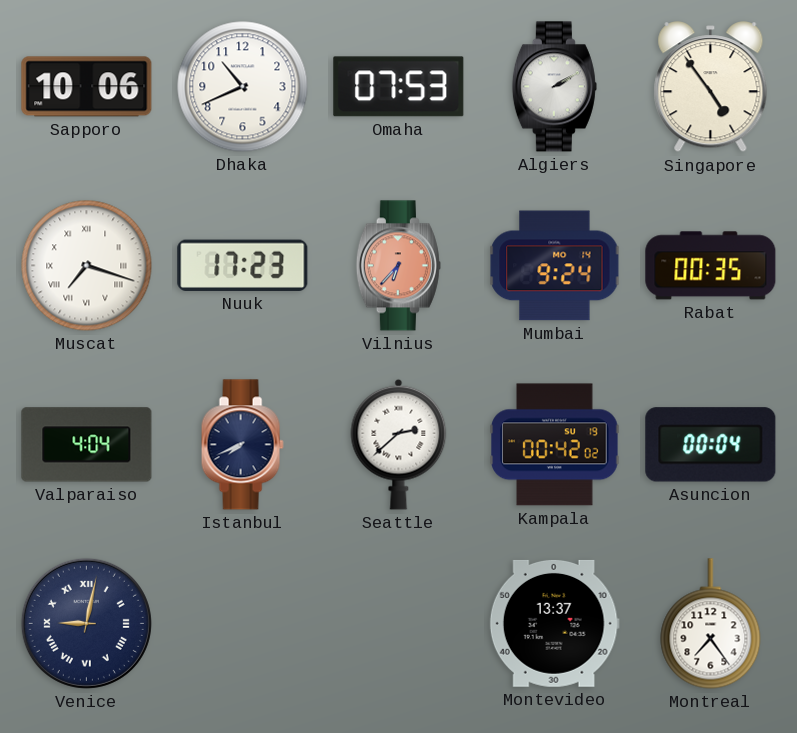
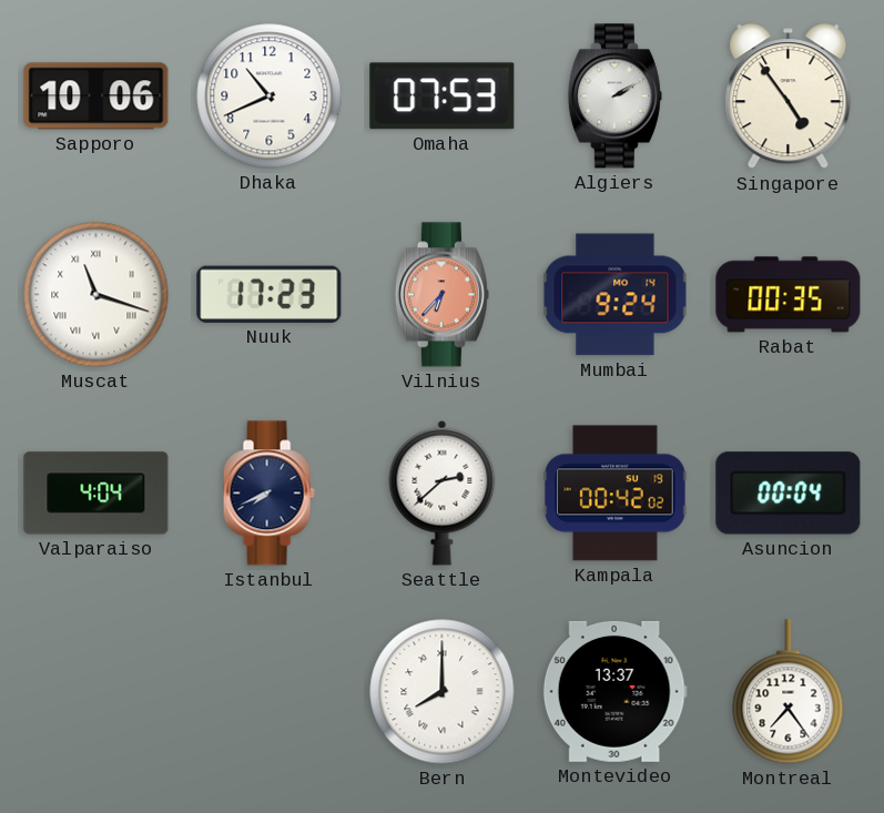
Muscat: 7:18 -> 11:18
Venice: 9:02 -> none
Bern: none -> 8:00
